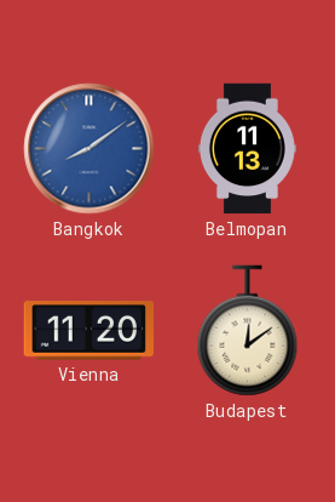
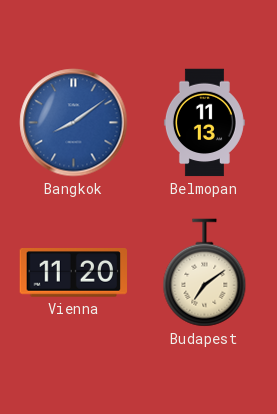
Budapest: 12:09 -> 7:09
